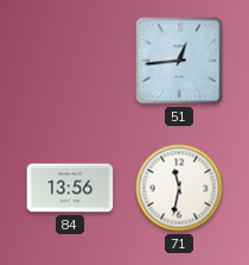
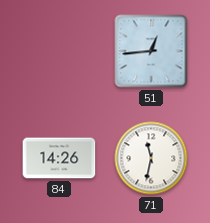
84: 13:56 -> 14:26
